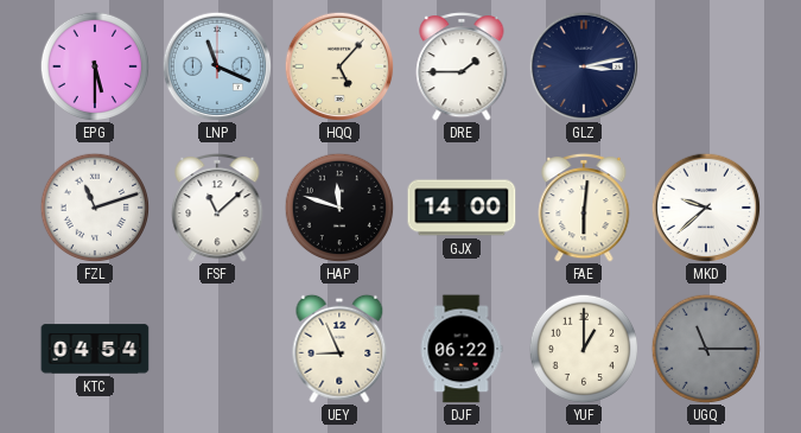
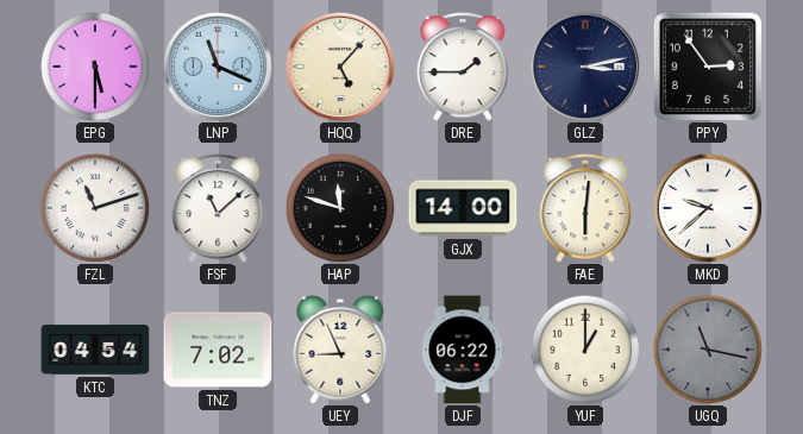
PPY: none -> 2:54
TNZ: none -> 7:02
UGQ: 11:15 -> 11:17
